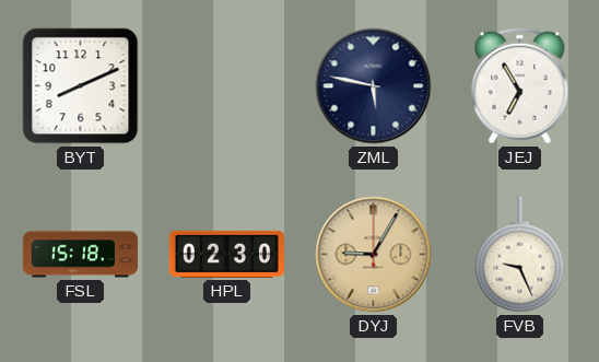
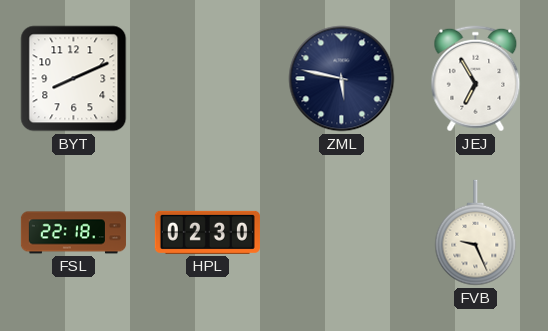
FSL: 15:18 -> 22:18
DYJ: 9:05 -> none
